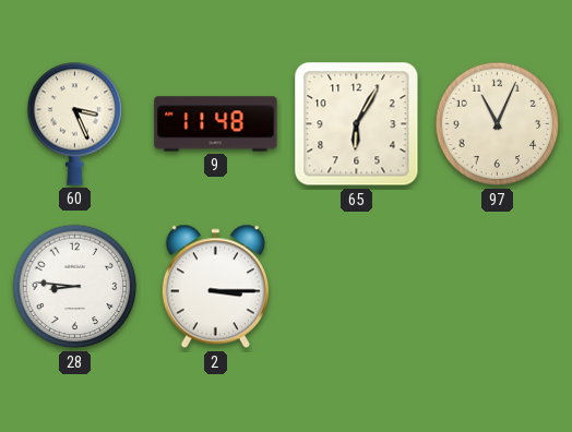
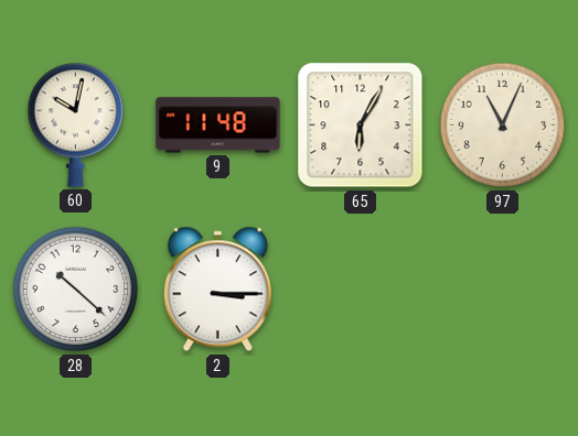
60: 3:26 -> 10:02
28: 8:46 -> 10:22
